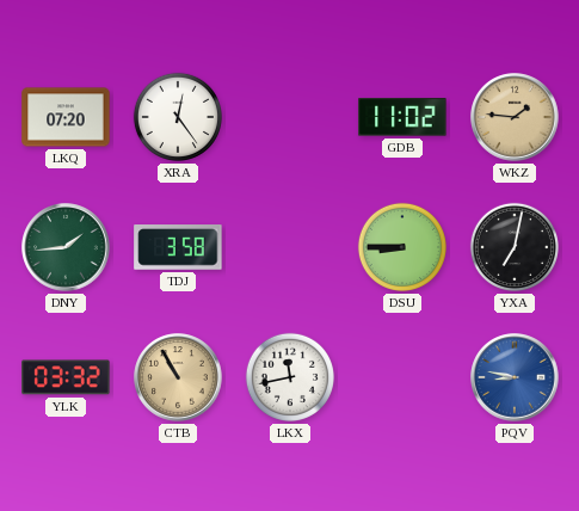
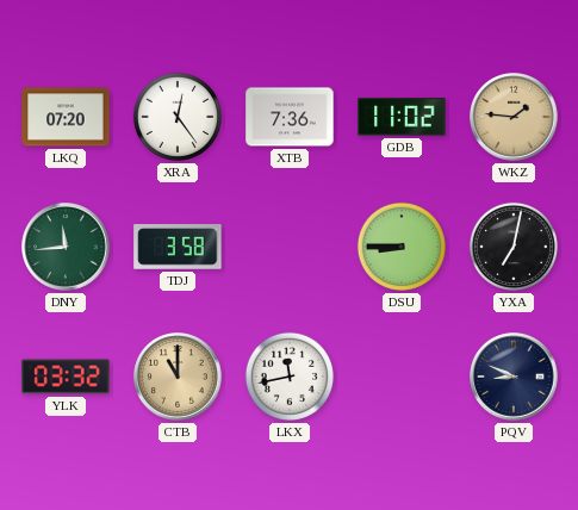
XTB: none -> 7:36
DNY: 1:44 -> 11:44
CTB: 10:55 -> 11:00
PQV: 8:47 -> 8:49
PQV dial: blue -> navy
